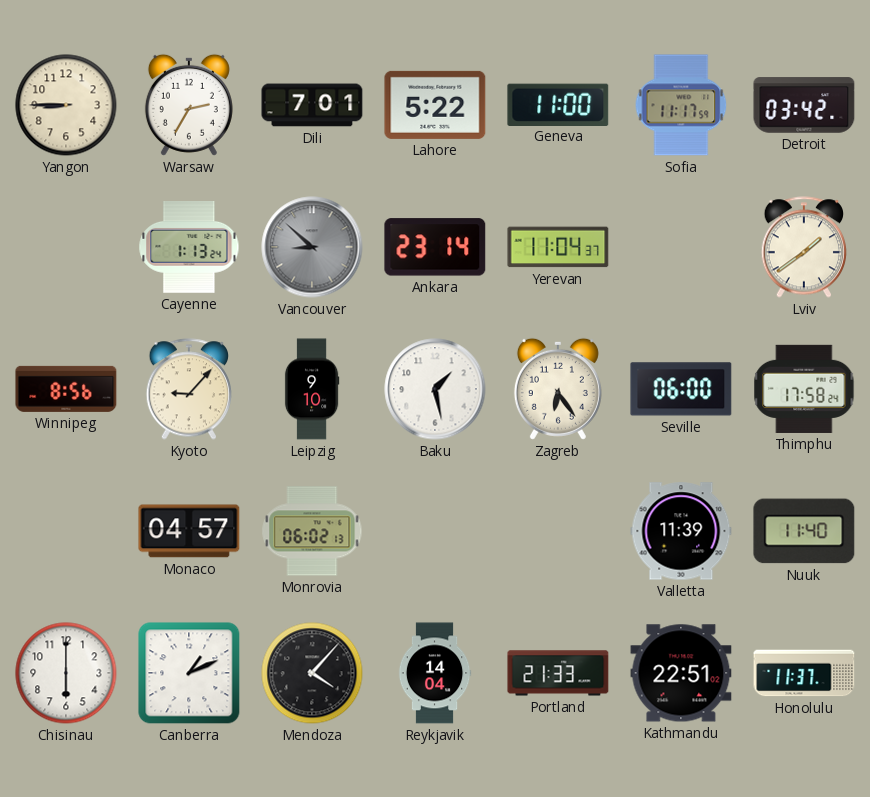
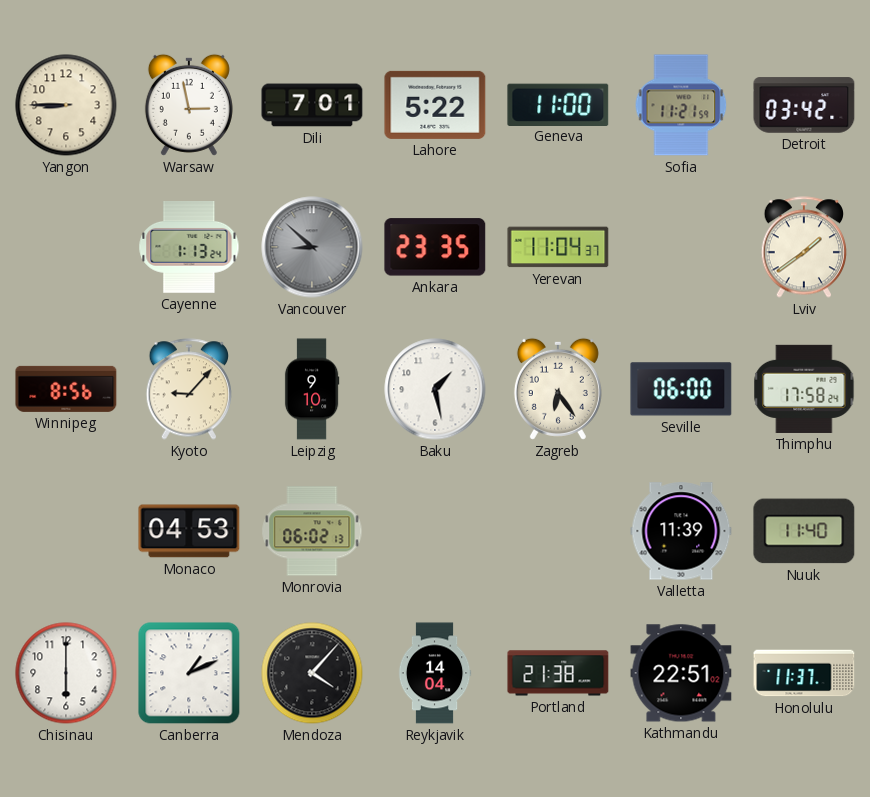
Warsaw: 2:35 -> 2:58
Sofia: 11:17 -> 11:21
Ankara: 23:14 -> 23:35
Monaco: 04:57 -> 04:53
Portland: 21:33 -> 21:38
